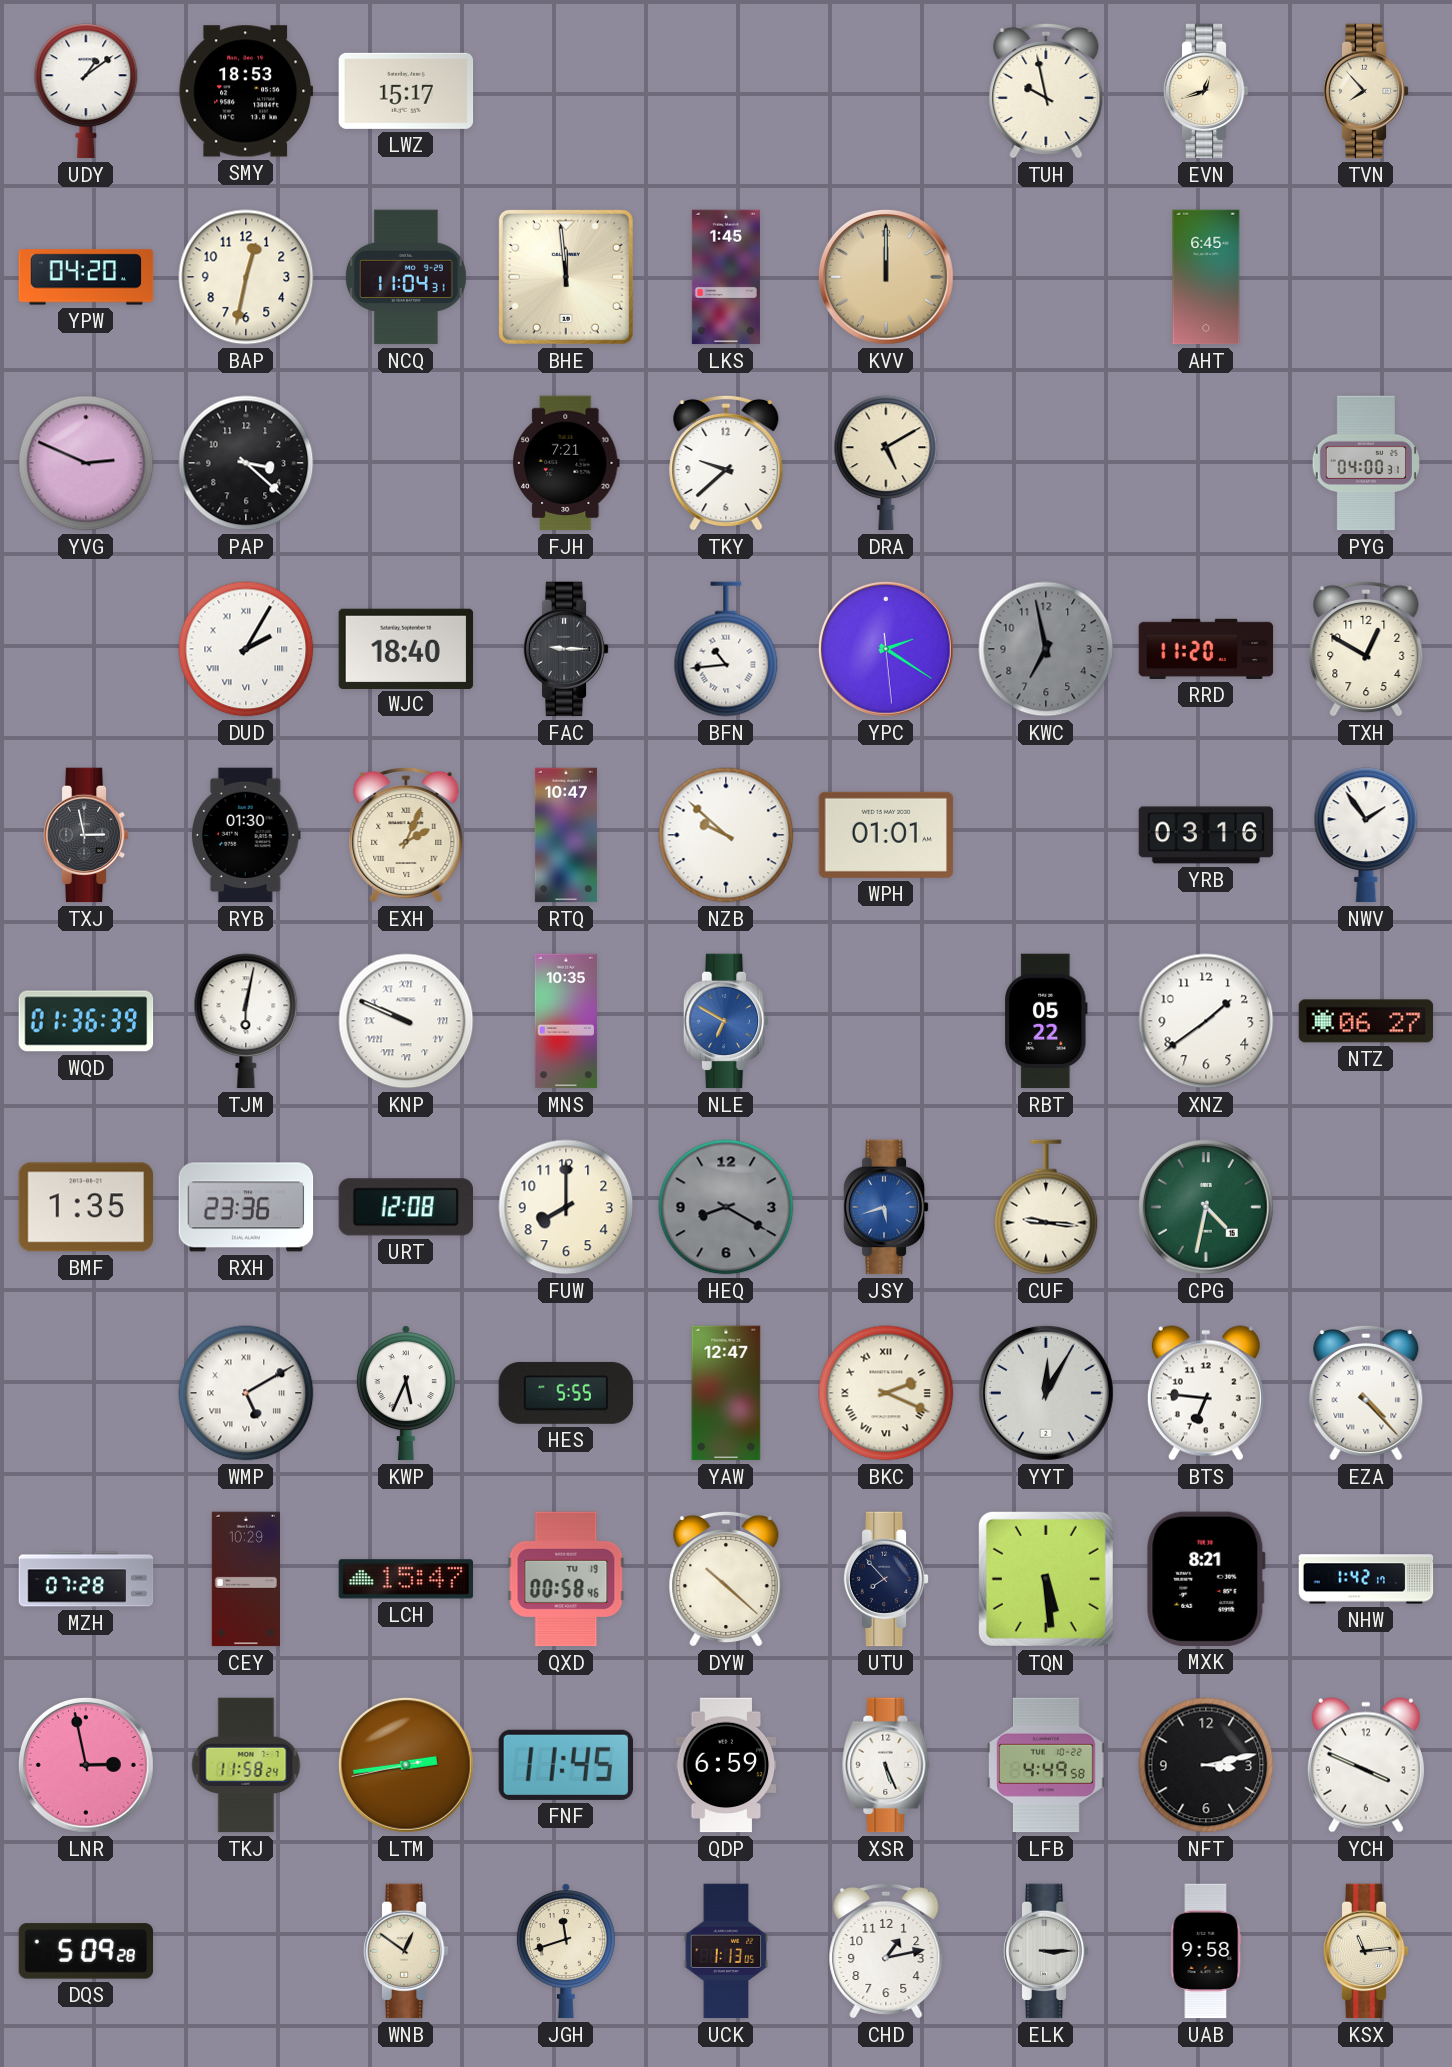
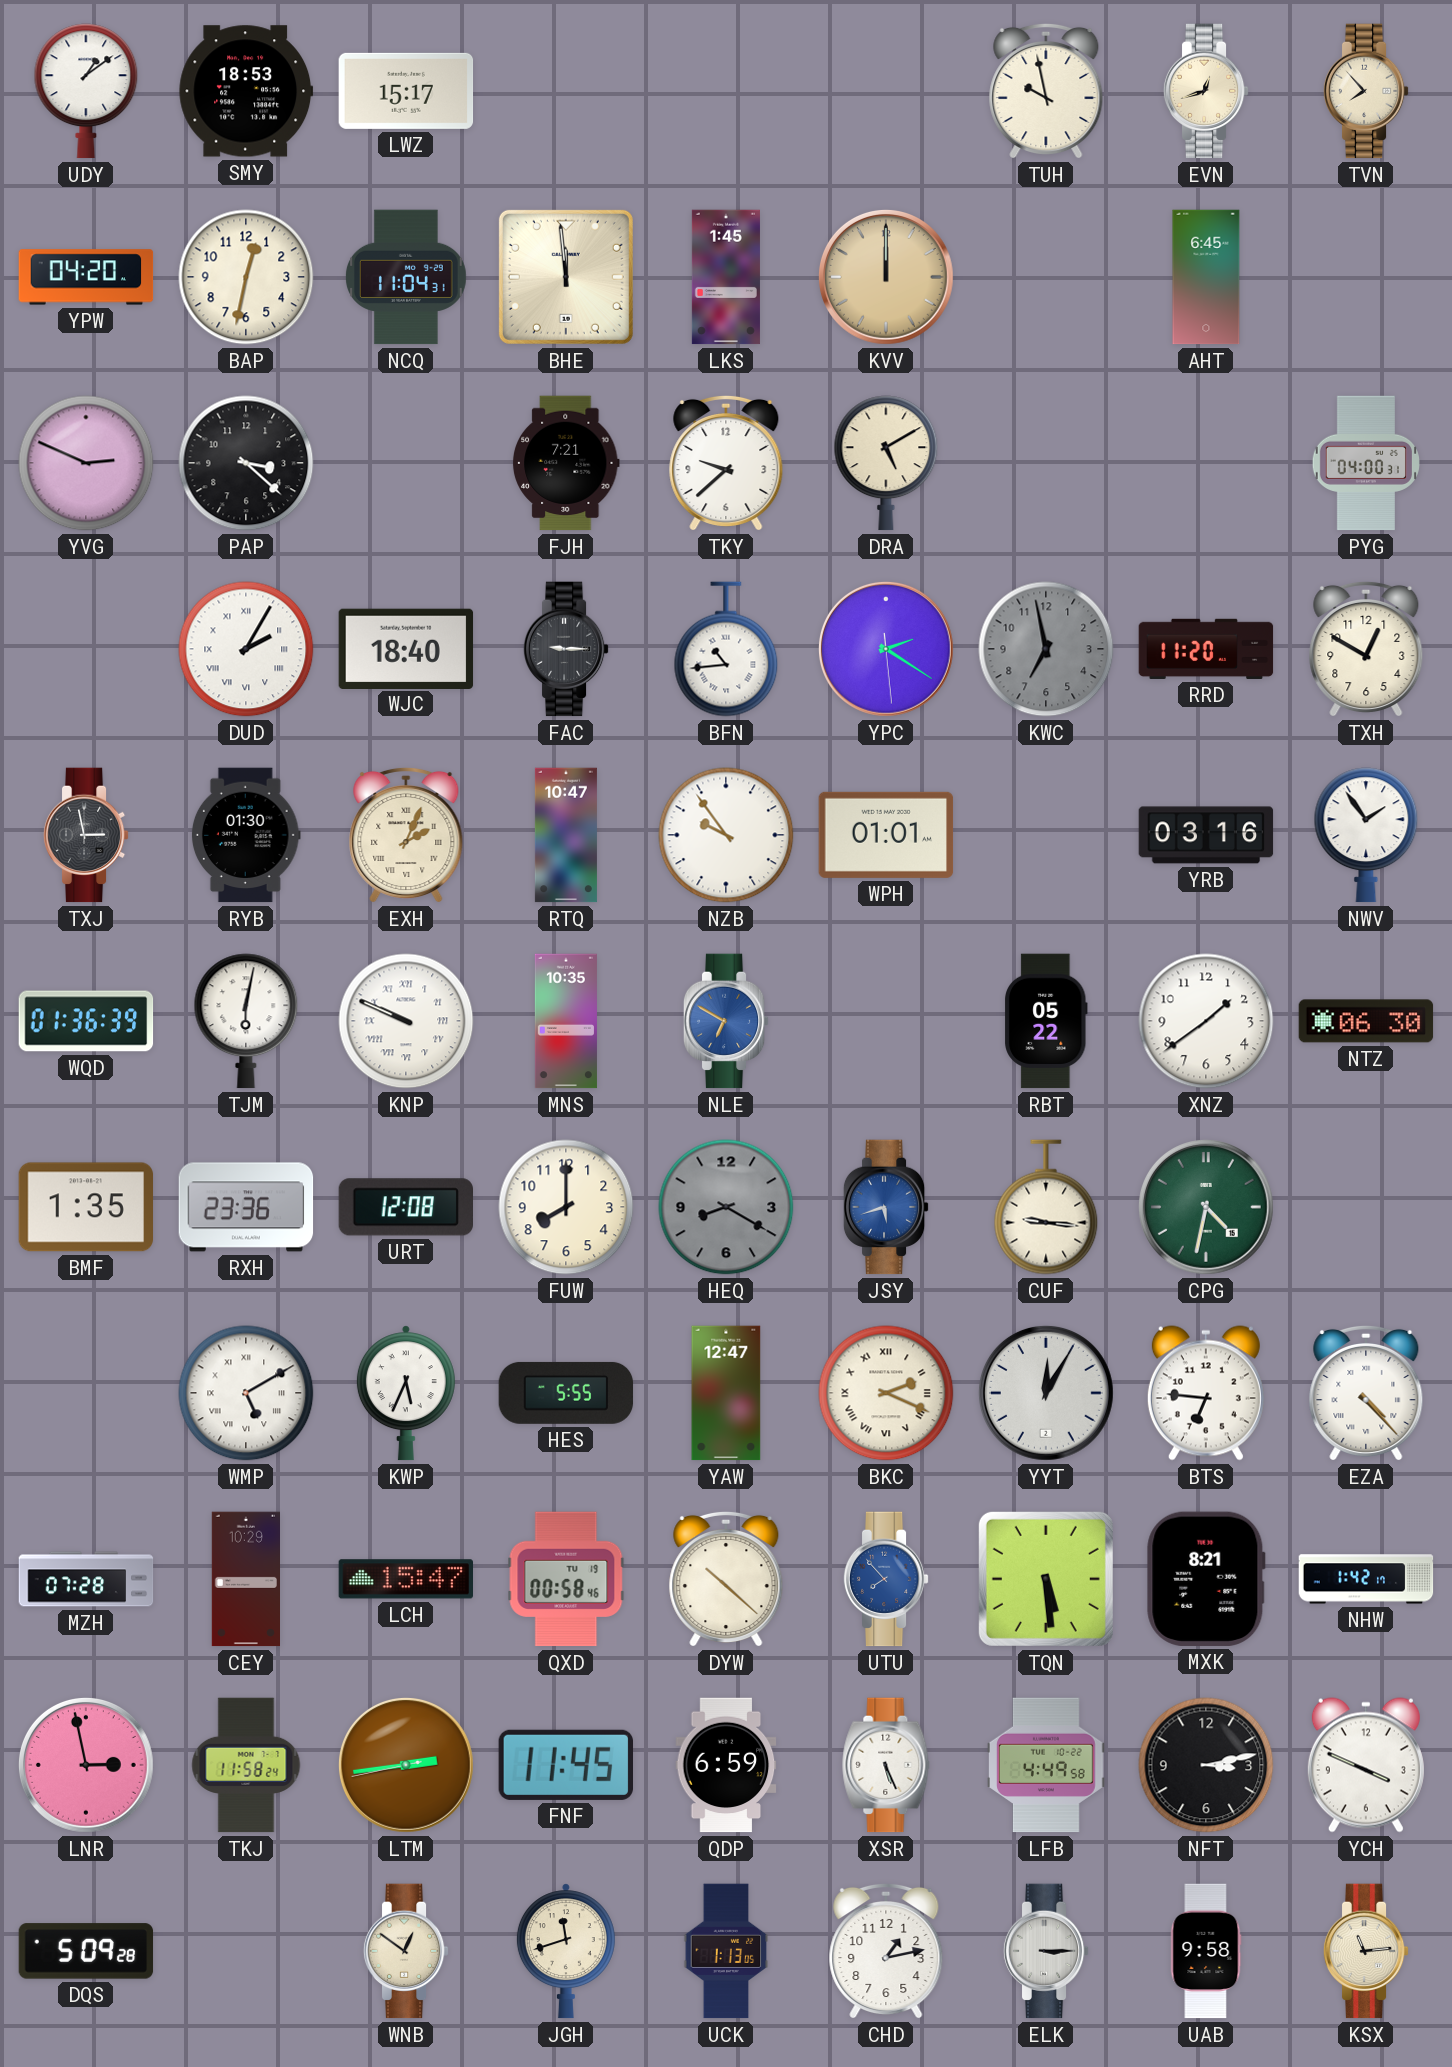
NZB: 9:52 -> 9:54
NTZ: 06:27 -> 06:30
UTU dial: navy -> blue
